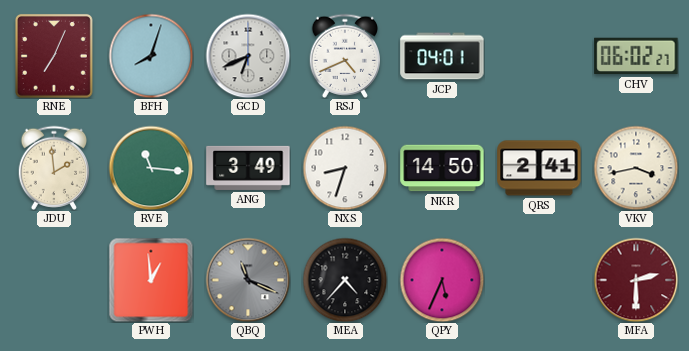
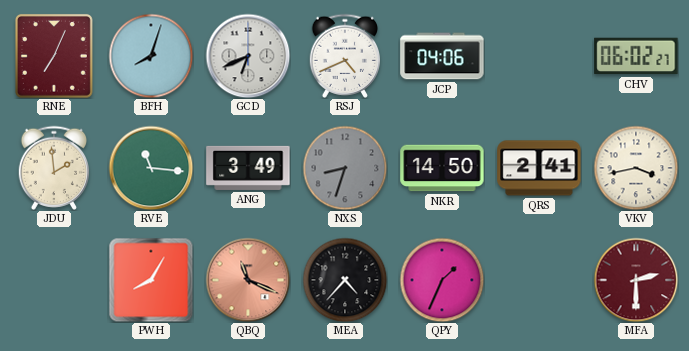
JCP: 04:01 -> 04:06
NXS dial: white -> grey
PWH: 12:59 -> 8:05
QBQ dial: grey -> salmon
QPY: 5:34 -> 1:34
